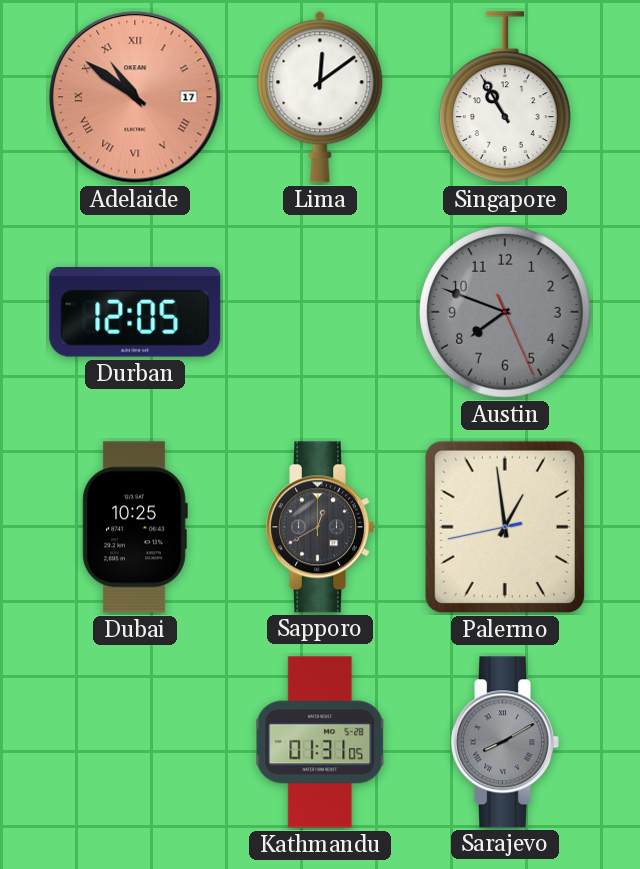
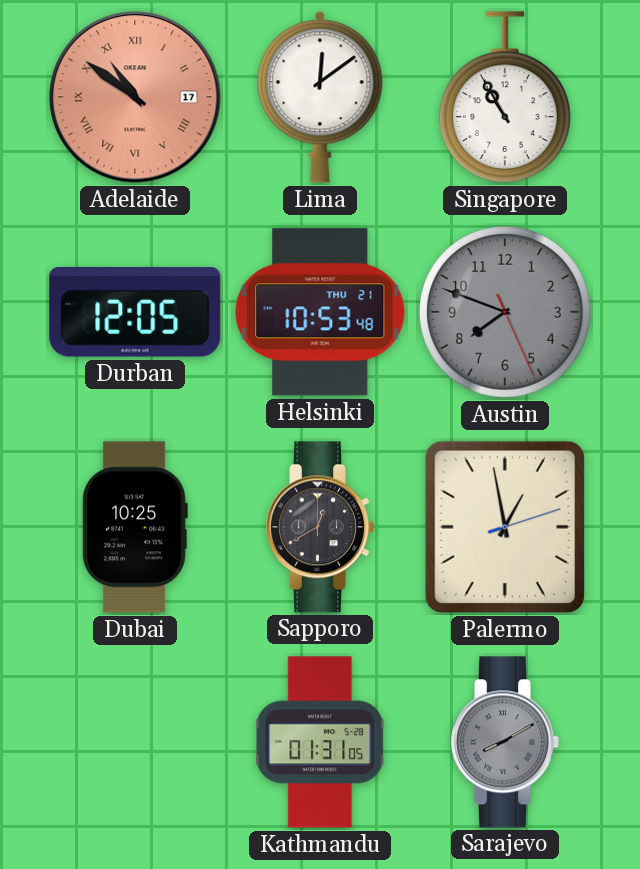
Helsinki: none -> 10:53
Palermo: 12:58:43 -> 12:58:12
